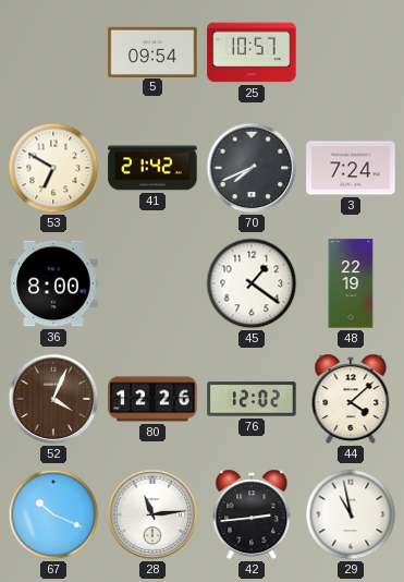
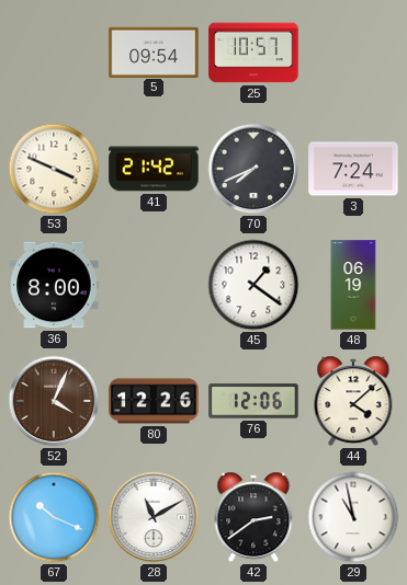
53: 6:50 -> 3:49
48: 22:19 -> 06:19
76: 12:02 -> 12:06
28: 11:14 -> 11:10
42: 2:44 -> 2:39
